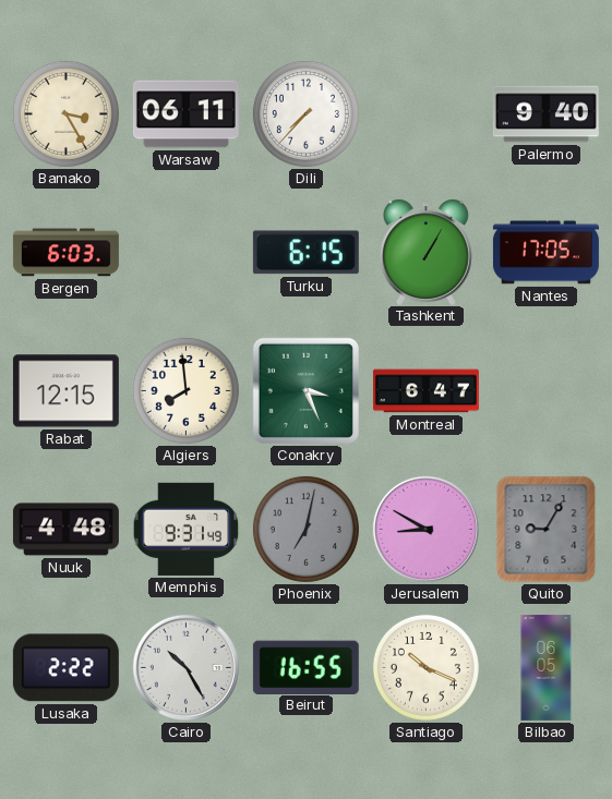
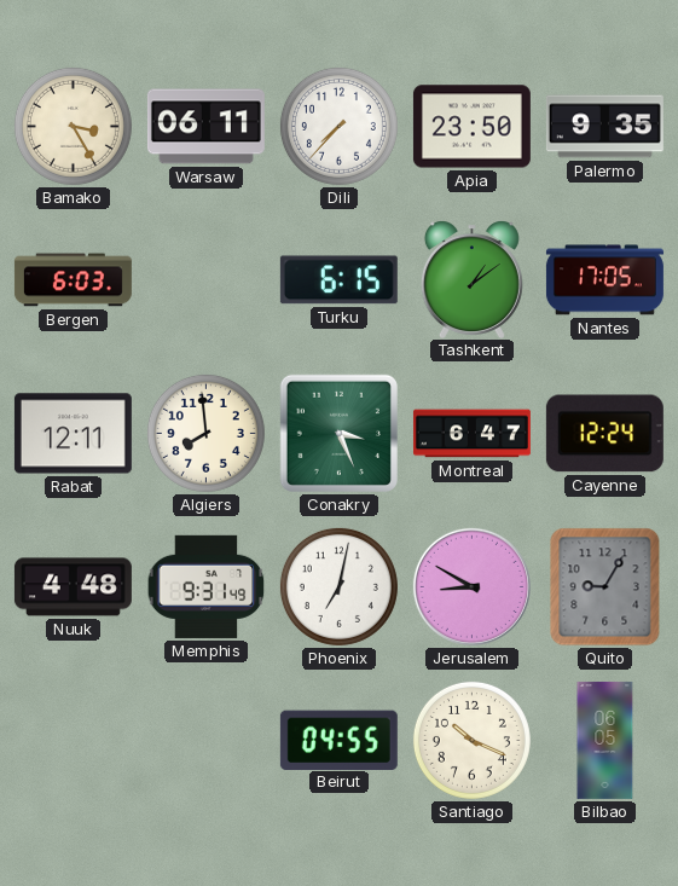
Apia: none -> 23:50
Palermo: 9:40 -> 9:35
Tashkent: 1:05 -> 1:09
Rabat: 12:15 -> 12:11
Cayenne: none -> 12:24
Phoenix dial: grey -> white
Lusaka: 2:22 -> none
Cairo: 10:25 -> none
Beirut: 16:55 -> 04:55
